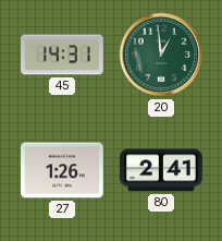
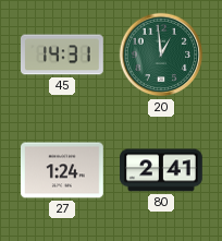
27: 1:26 -> 1:24
